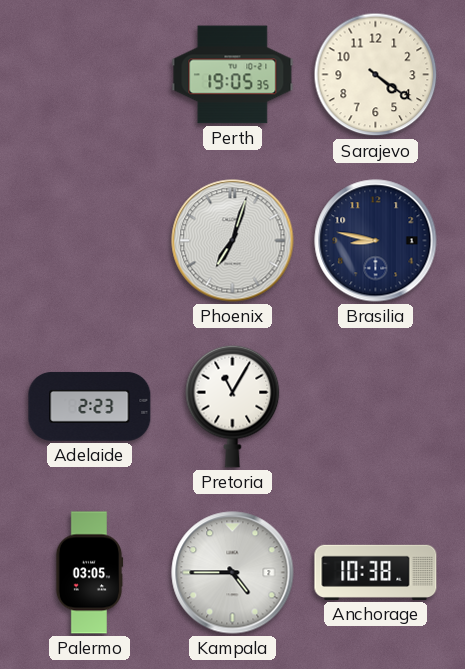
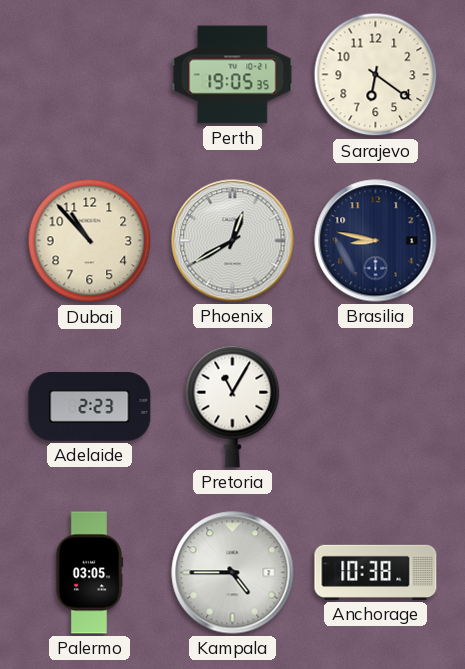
Sarajevo: 4:21 -> 6:21
Dubai: none -> 10:53
Phoenix: 7:03 -> 12:40
